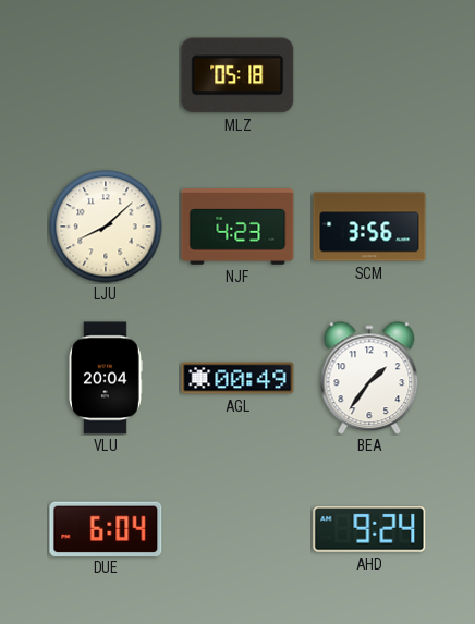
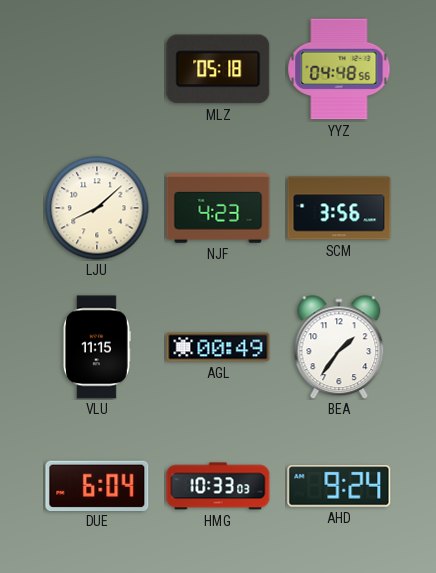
YYZ: none -> 04:48
VLU: 20:04 -> 11:15
HMG: none -> 10:33
